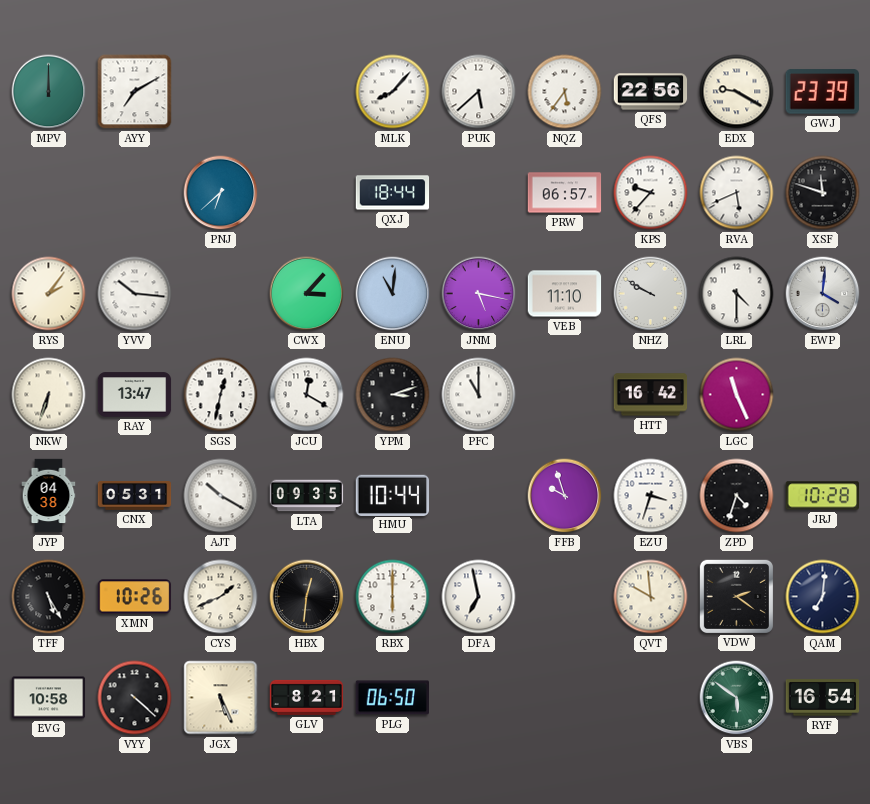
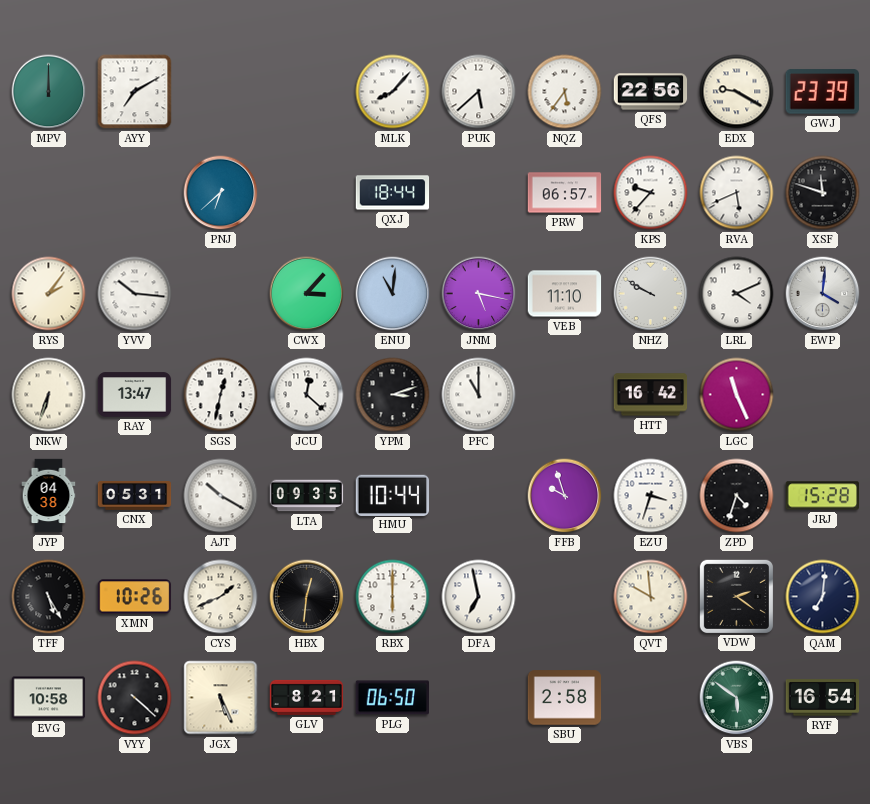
LRL: 4:30 -> 4:11
JCU: 12:20 -> 12:22
JRJ: 10:28 -> 15:28
SBU: none -> 2:58
